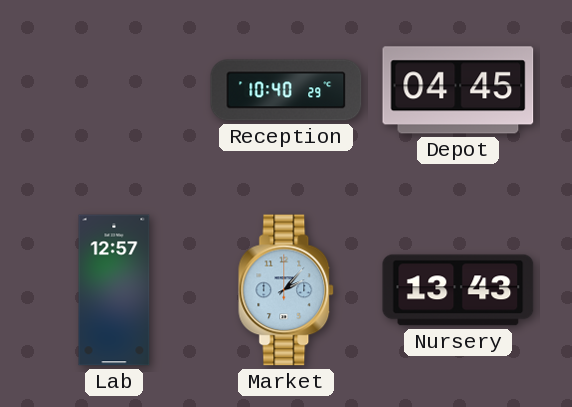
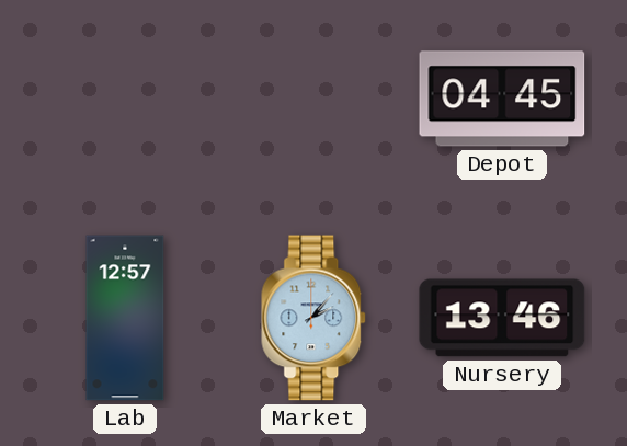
Reception: 10:40 -> none
Nursery: 13:43 -> 13:46
